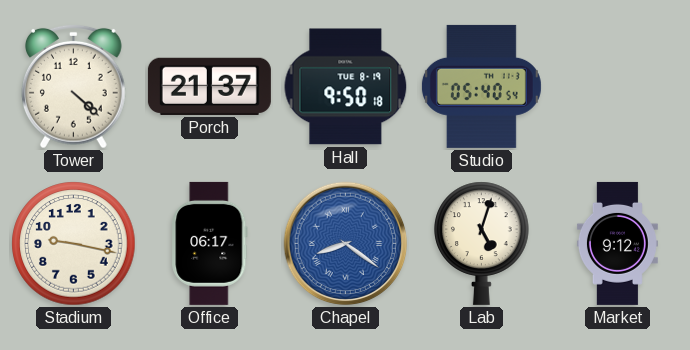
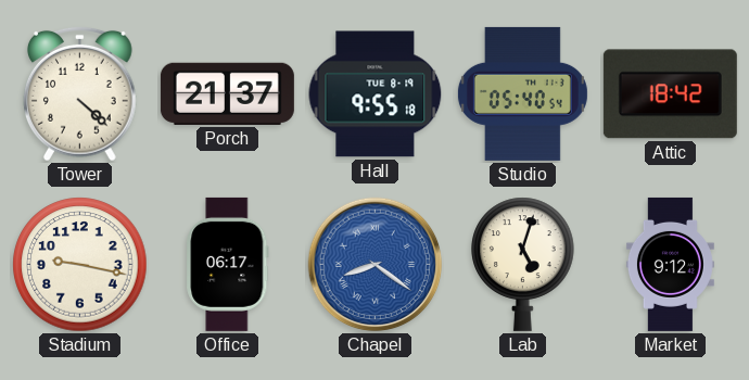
Hall: 9:50 -> 9:55
Attic: none -> 18:42
